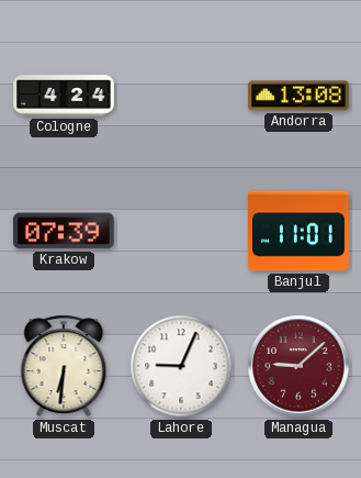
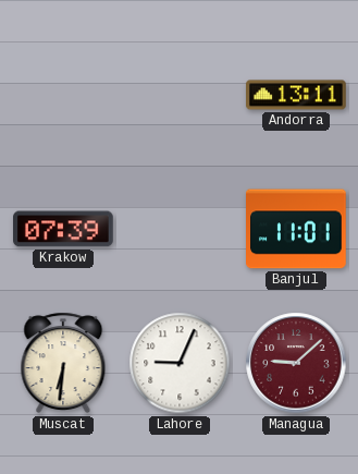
Cologne: 4:24 -> none
Andorra: 13:08 -> 13:11
